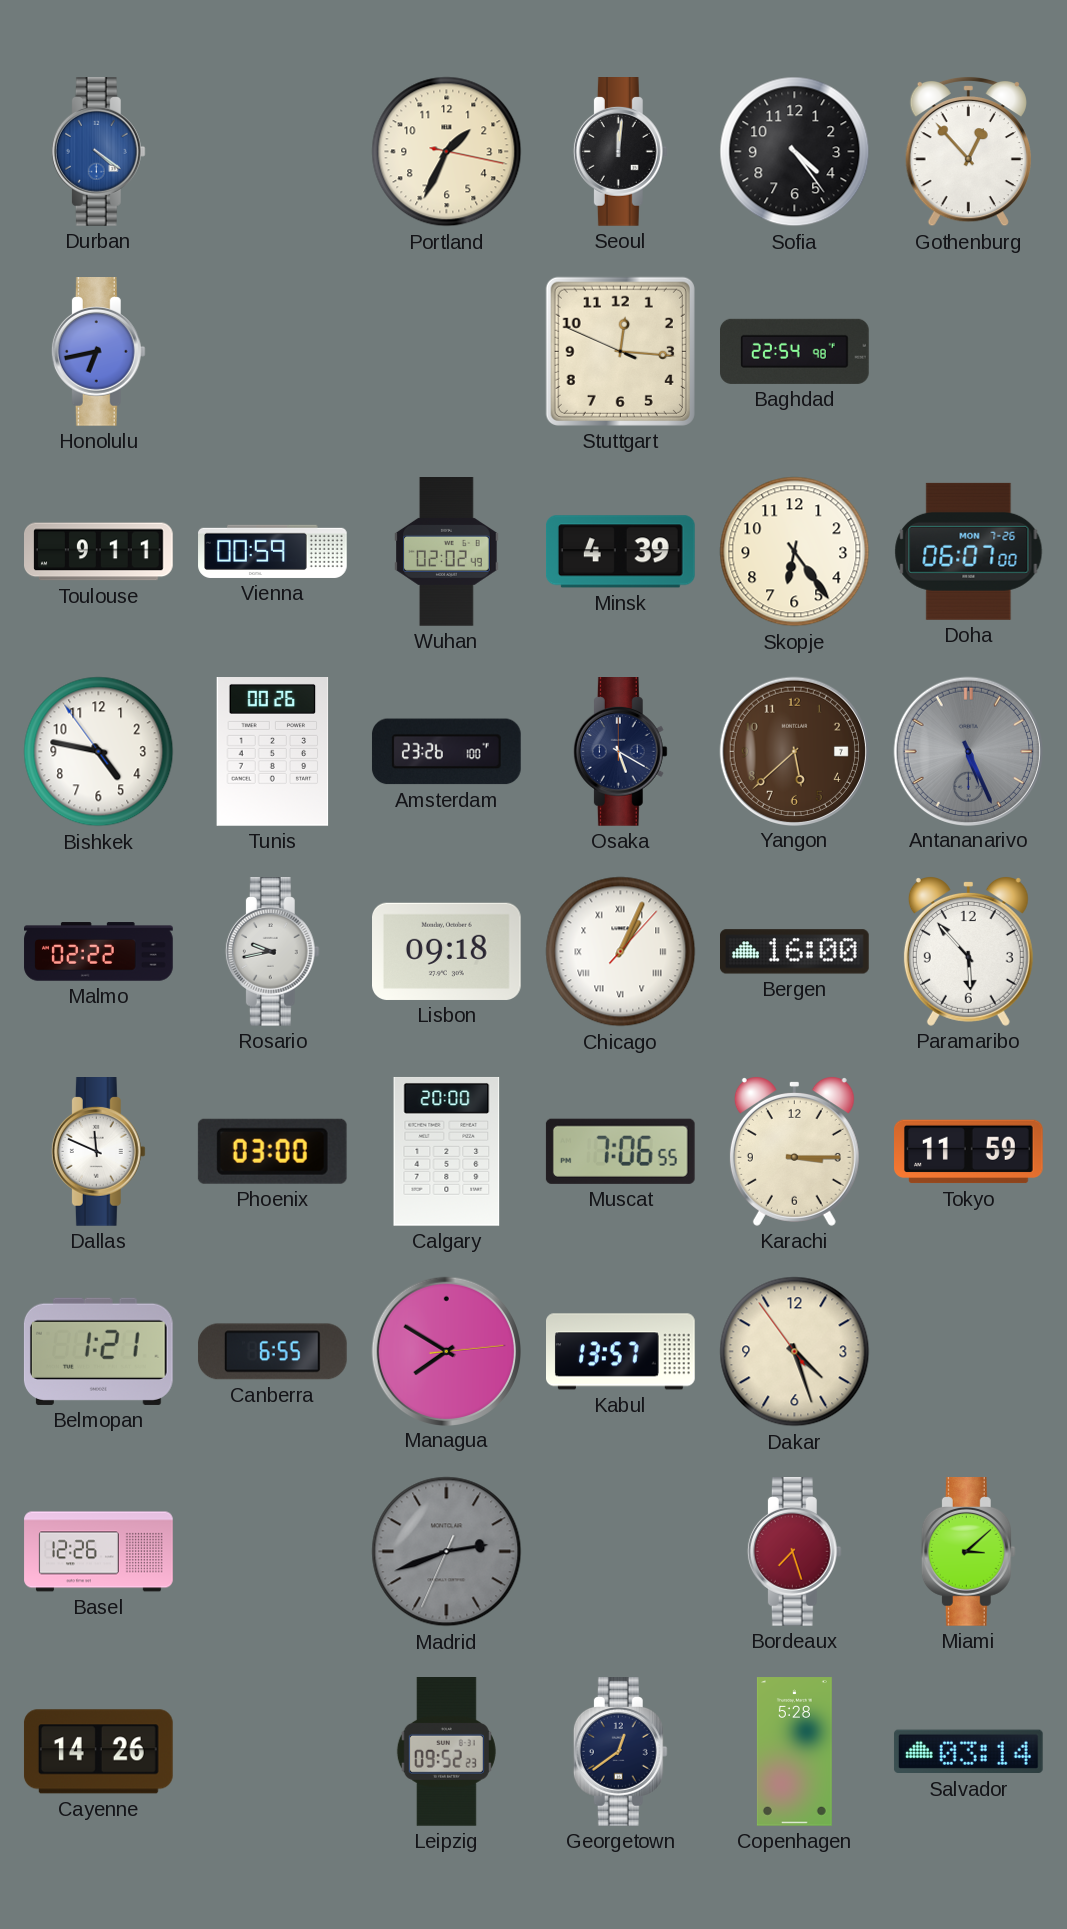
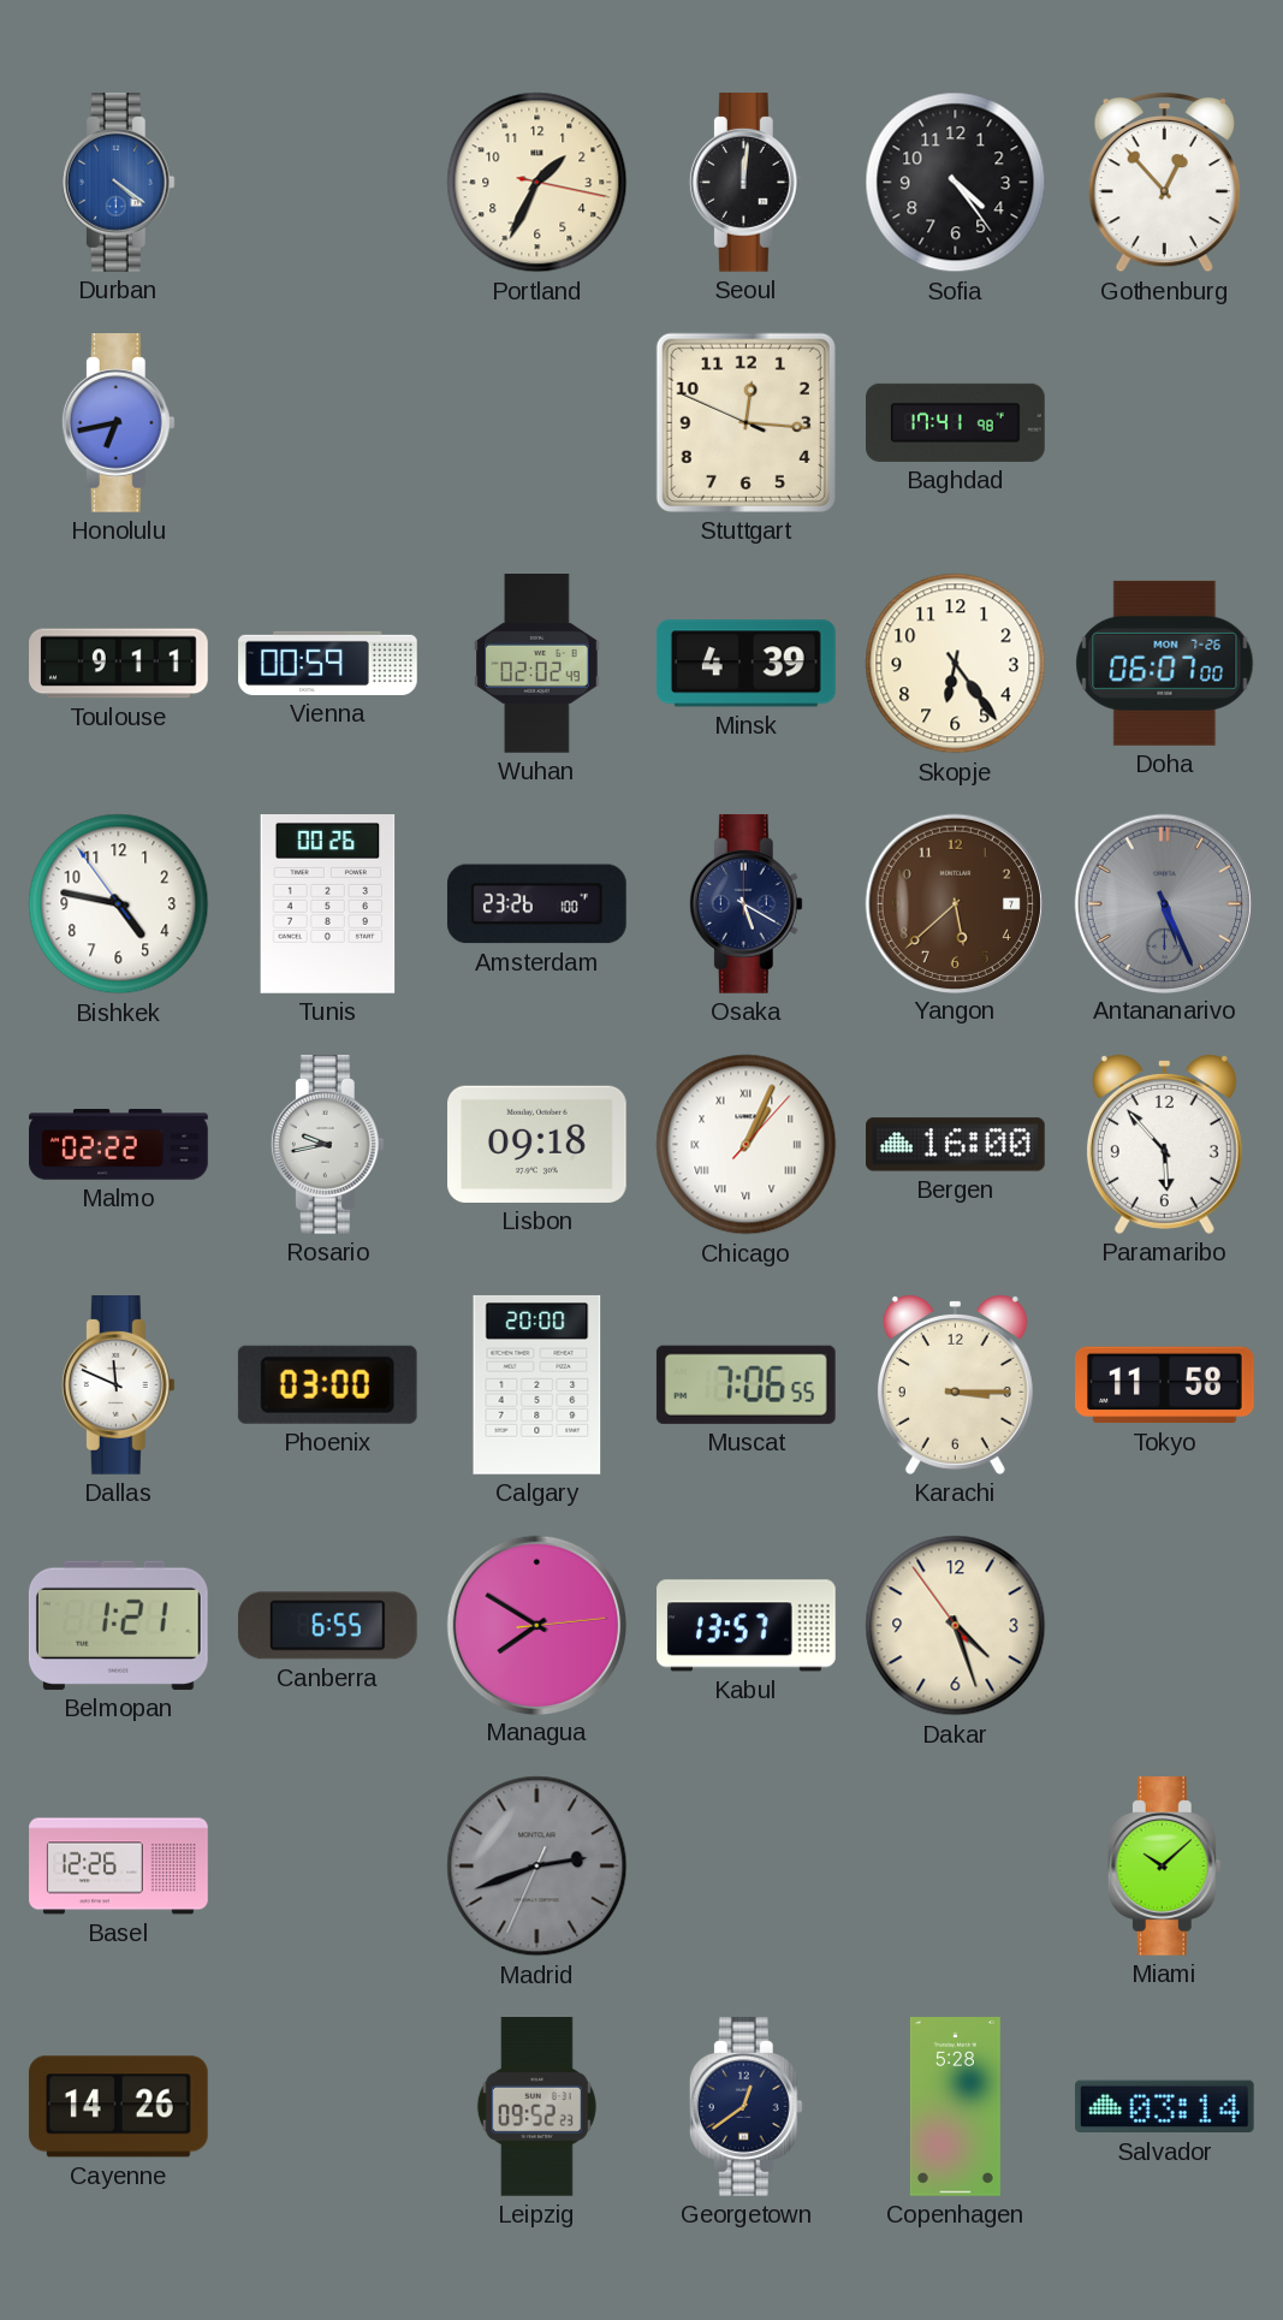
Baghdad: 22:54 -> 17:41
Tokyo: 11:59 -> 11:58
Bordeaux: 7:27 -> none
Miami: 3:08 -> 10:08
